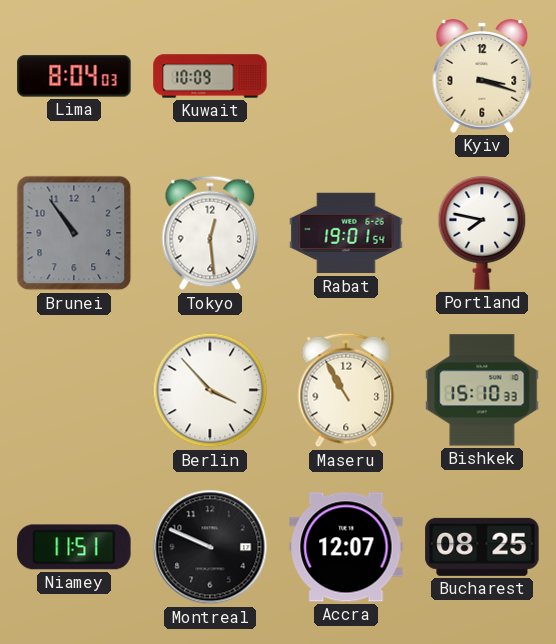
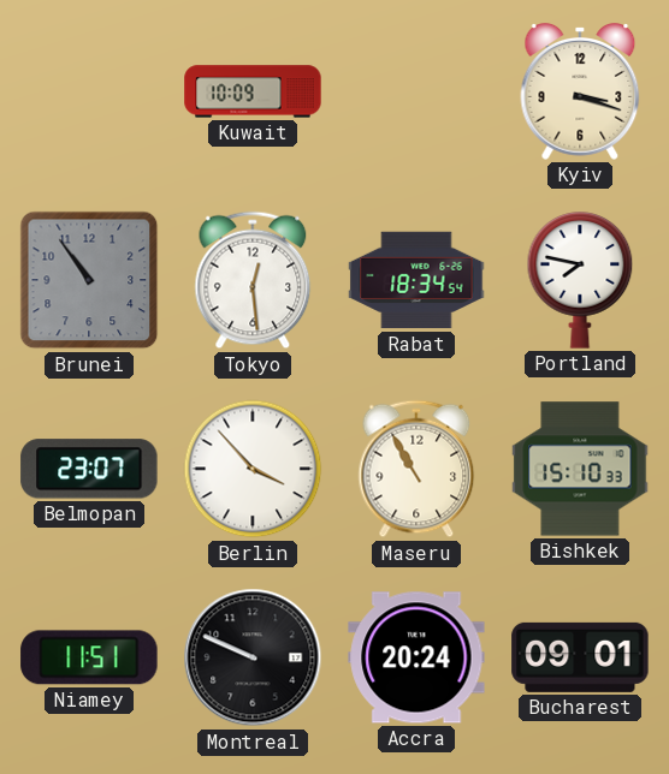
Lima: 8:04 -> none
Rabat: 19:01 -> 18:34
Belmopan: none -> 23:07
Accra: 12:07 -> 20:24
Bucharest: 08:25 -> 09:01
